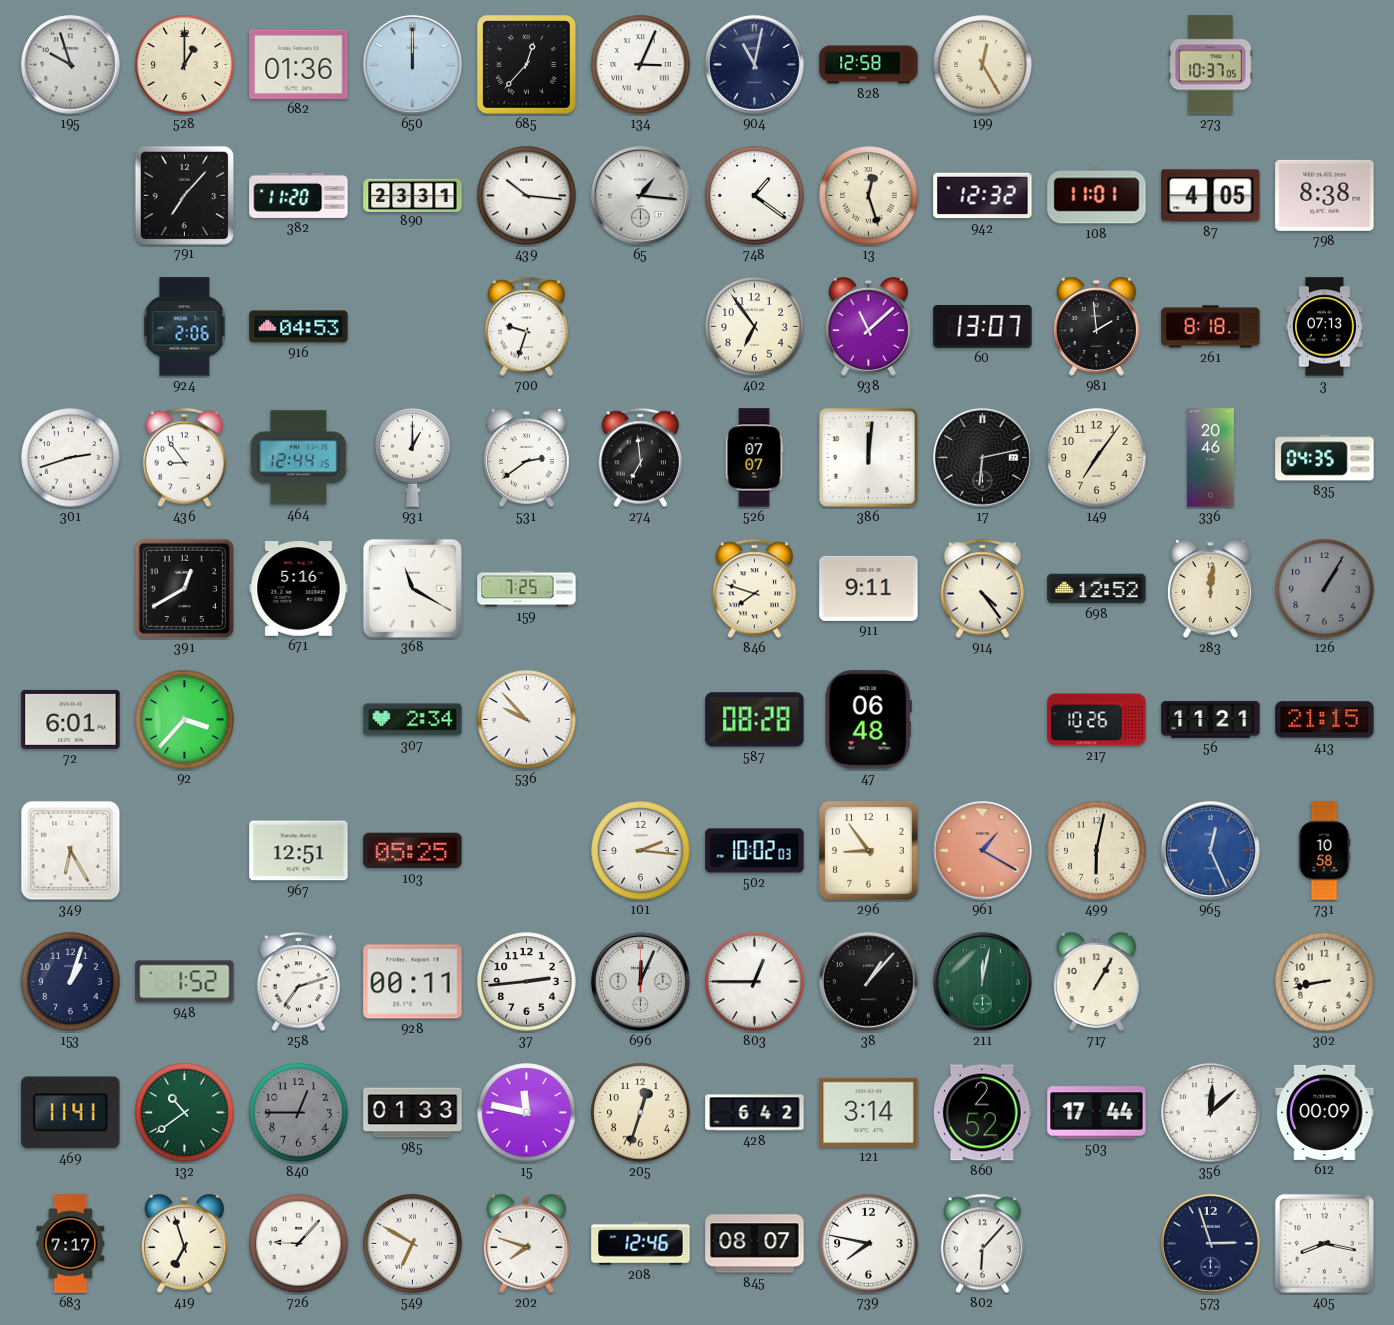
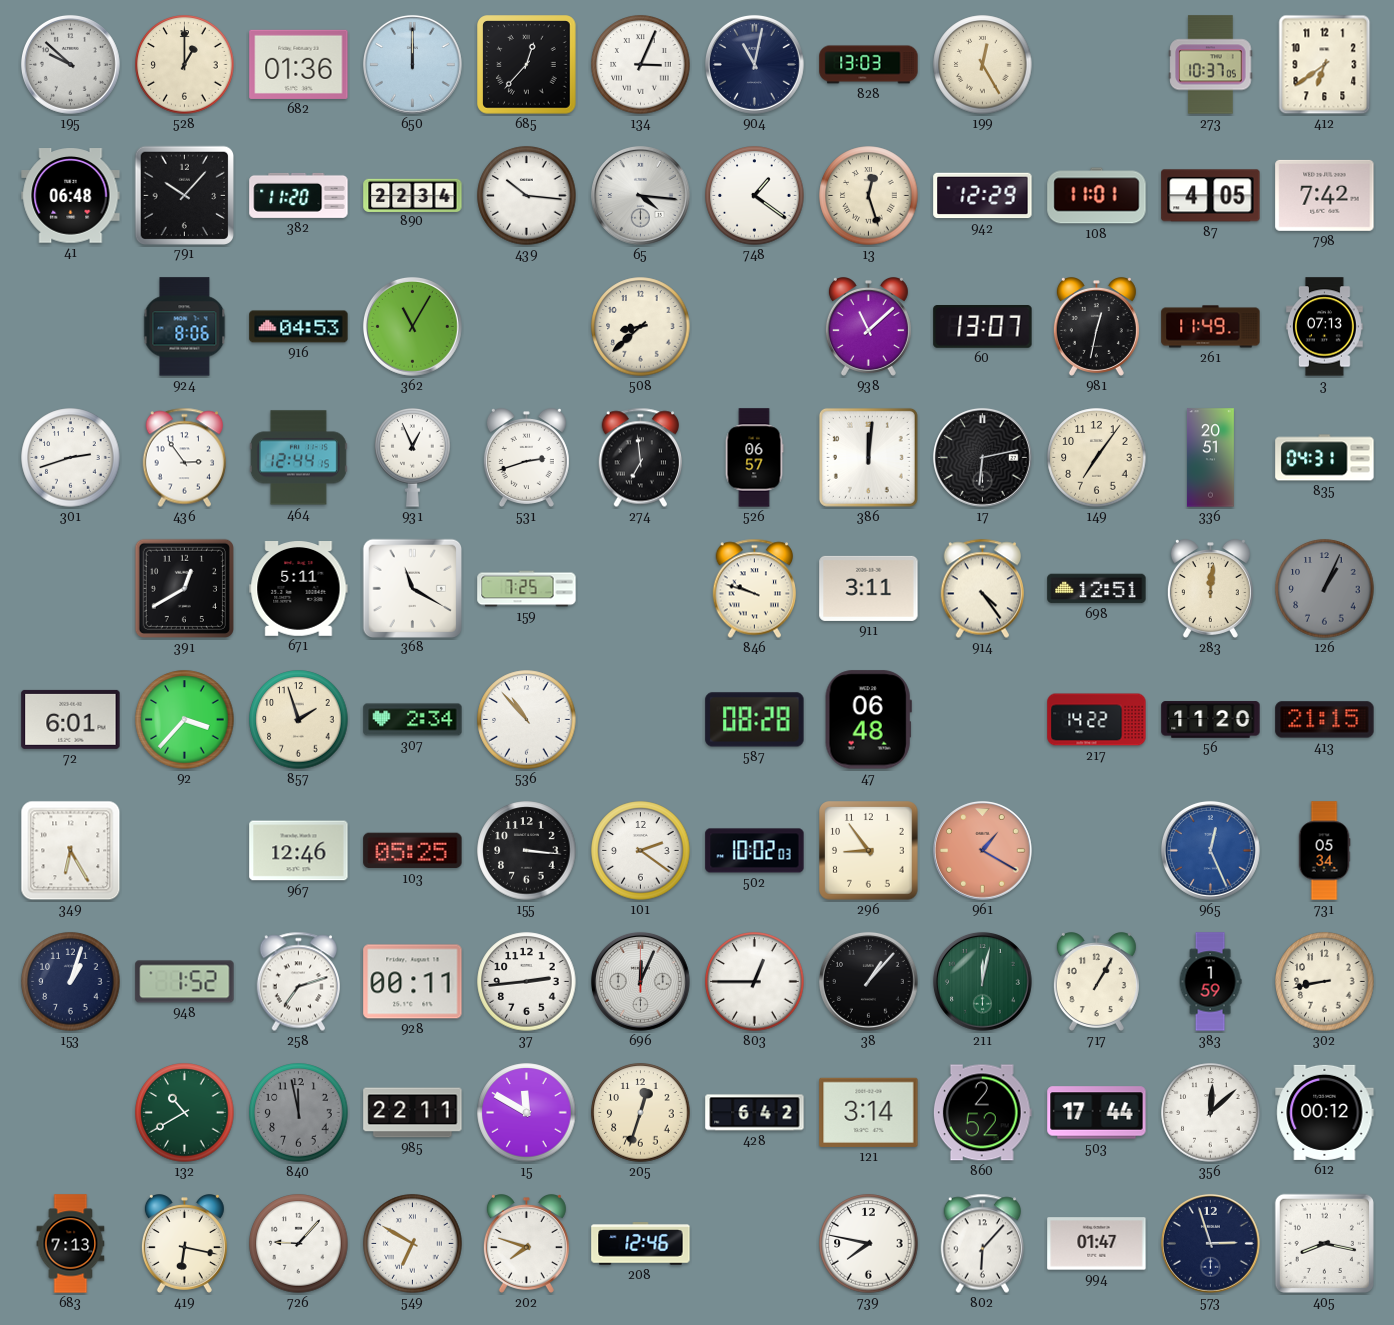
195: 9:57 -> 9:52
828: 12:58 -> 13:03
412: none -> 6:39
41: none -> 06:48
791: 7:07 -> 10:07
890: 23:31 -> 22:34
65: 1:16 -> 4:16
942: 12:32 -> 12:29
798: 8:38 -> 7:42
924: 2:06 -> 8:06
362: none -> 11:05
700: 9:33 -> none
508: none -> 8:38
402: 6:54 -> none
981: 1:59 -> 12:32
261: 8:18 -> 11:49
436: 8:54 -> 2:54
931: 1:00 -> 12:56
531: 2:39 -> 2:42
526: 07:07 -> 06:57
336: 20:46 -> 20:51
835: 04:35 -> 04:31
671: 5:16 -> 5:11
846: 7:48 -> 9:48
911: 9:11 -> 3:11
698: 12:52 -> 12:51
126: 1:05 -> 1:04
857: none -> 1:57
536: 9:53 -> 10:53
217: 10:26 -> 14:22
56: 11:21 -> 11:20
967: 12:51 -> 12:46
155: none -> 3:16
101: 2:16 -> 2:21
499: 6:02 -> none
731: 10:58 -> 05:34
383: none -> 1:59
469: 11:41 -> none
132: 10:39 -> 10:40
840: 12:45 -> 11:58
985: 01:33 -> 22:11
15: 11:47 -> 11:50
612: 00:09 -> 00:12
683: 7:17 -> 7:13
419: 6:57 -> 6:17
845: 08:07 -> none
994: none -> 01:47
